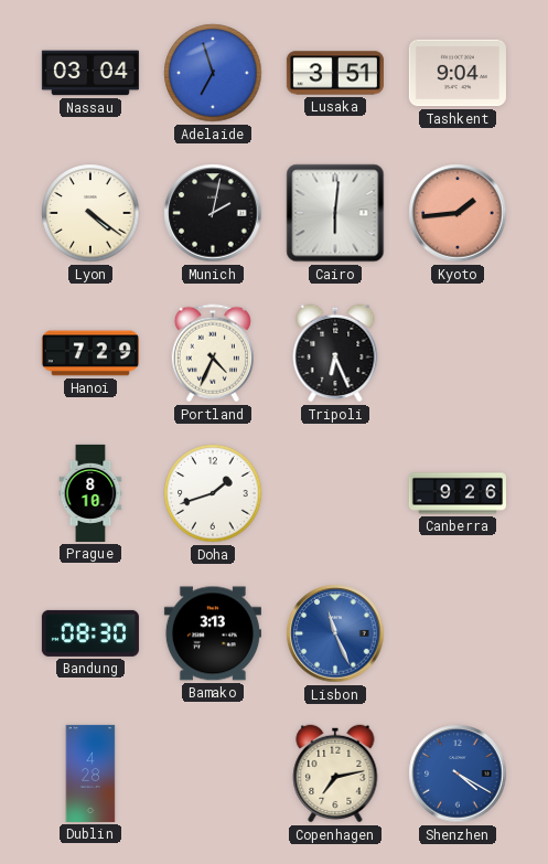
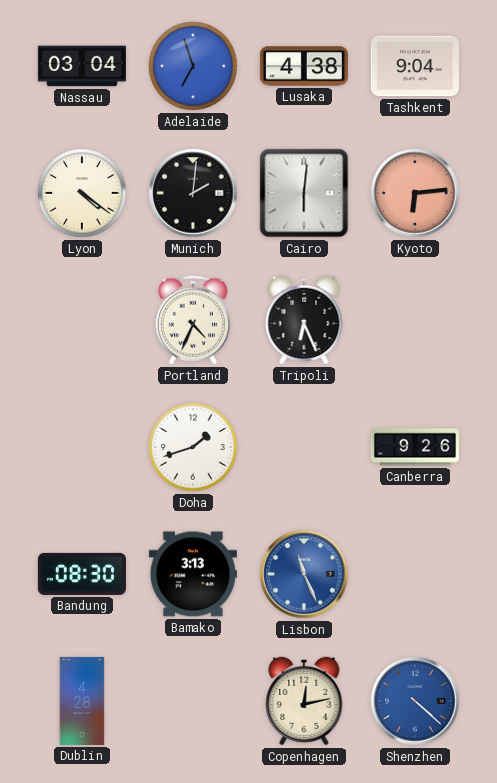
Lusaka: 3:51 -> 4:38
Munich: 2:02 -> 2:01
Kyoto: 1:44 -> 6:14
Hanoi: 7:29 -> none
Prague: 8:10 -> none
Copenhagen: 7:13 -> 12:13
Shenzhen: 4:20 -> 4:22
